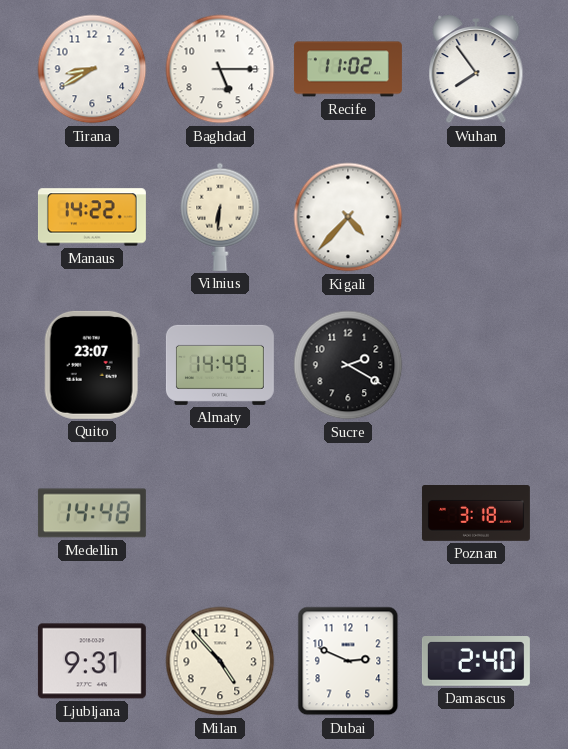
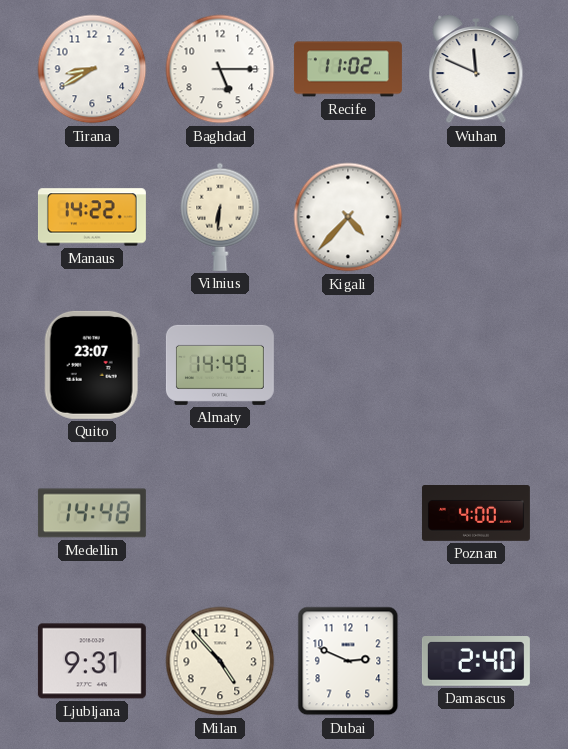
Wuhan: 7:54 -> 11:49
Sucre: 2:20 -> none
Poznan: 3:18 -> 4:00
